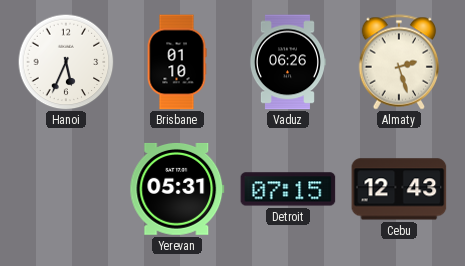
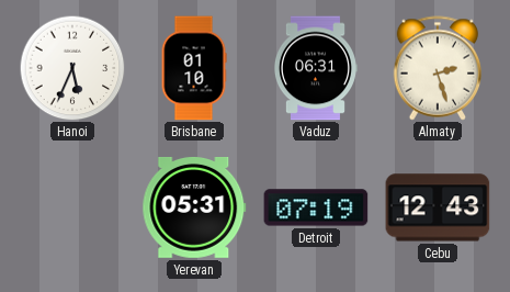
Vaduz: 06:26 -> 06:31
Detroit: 07:15 -> 07:19
